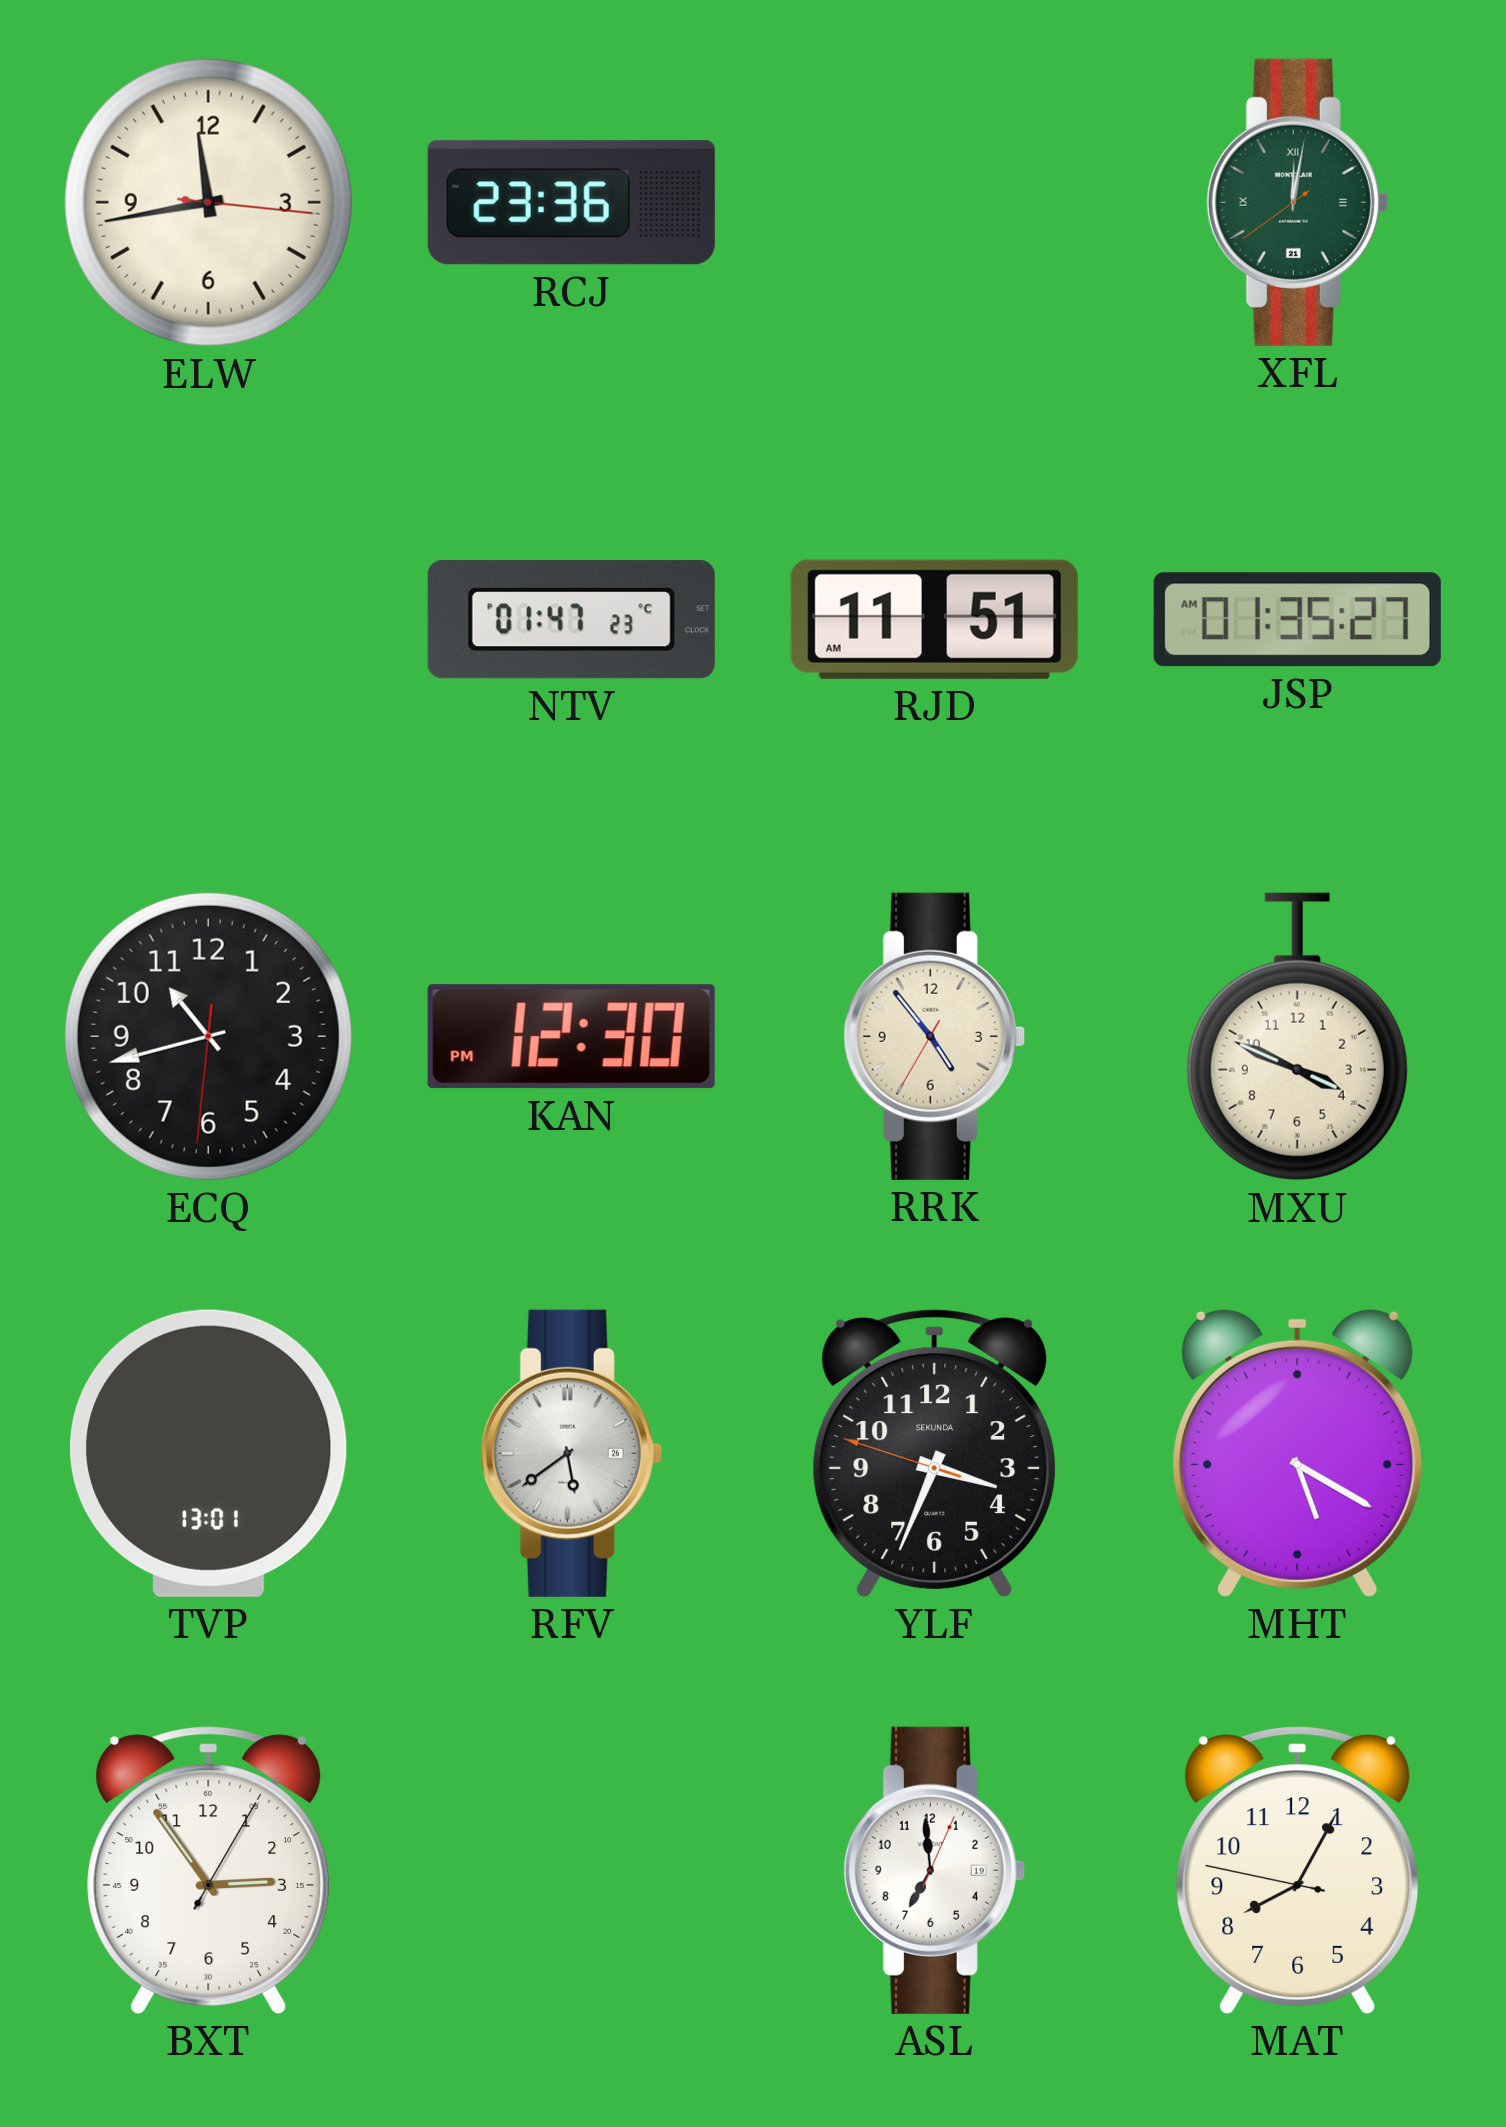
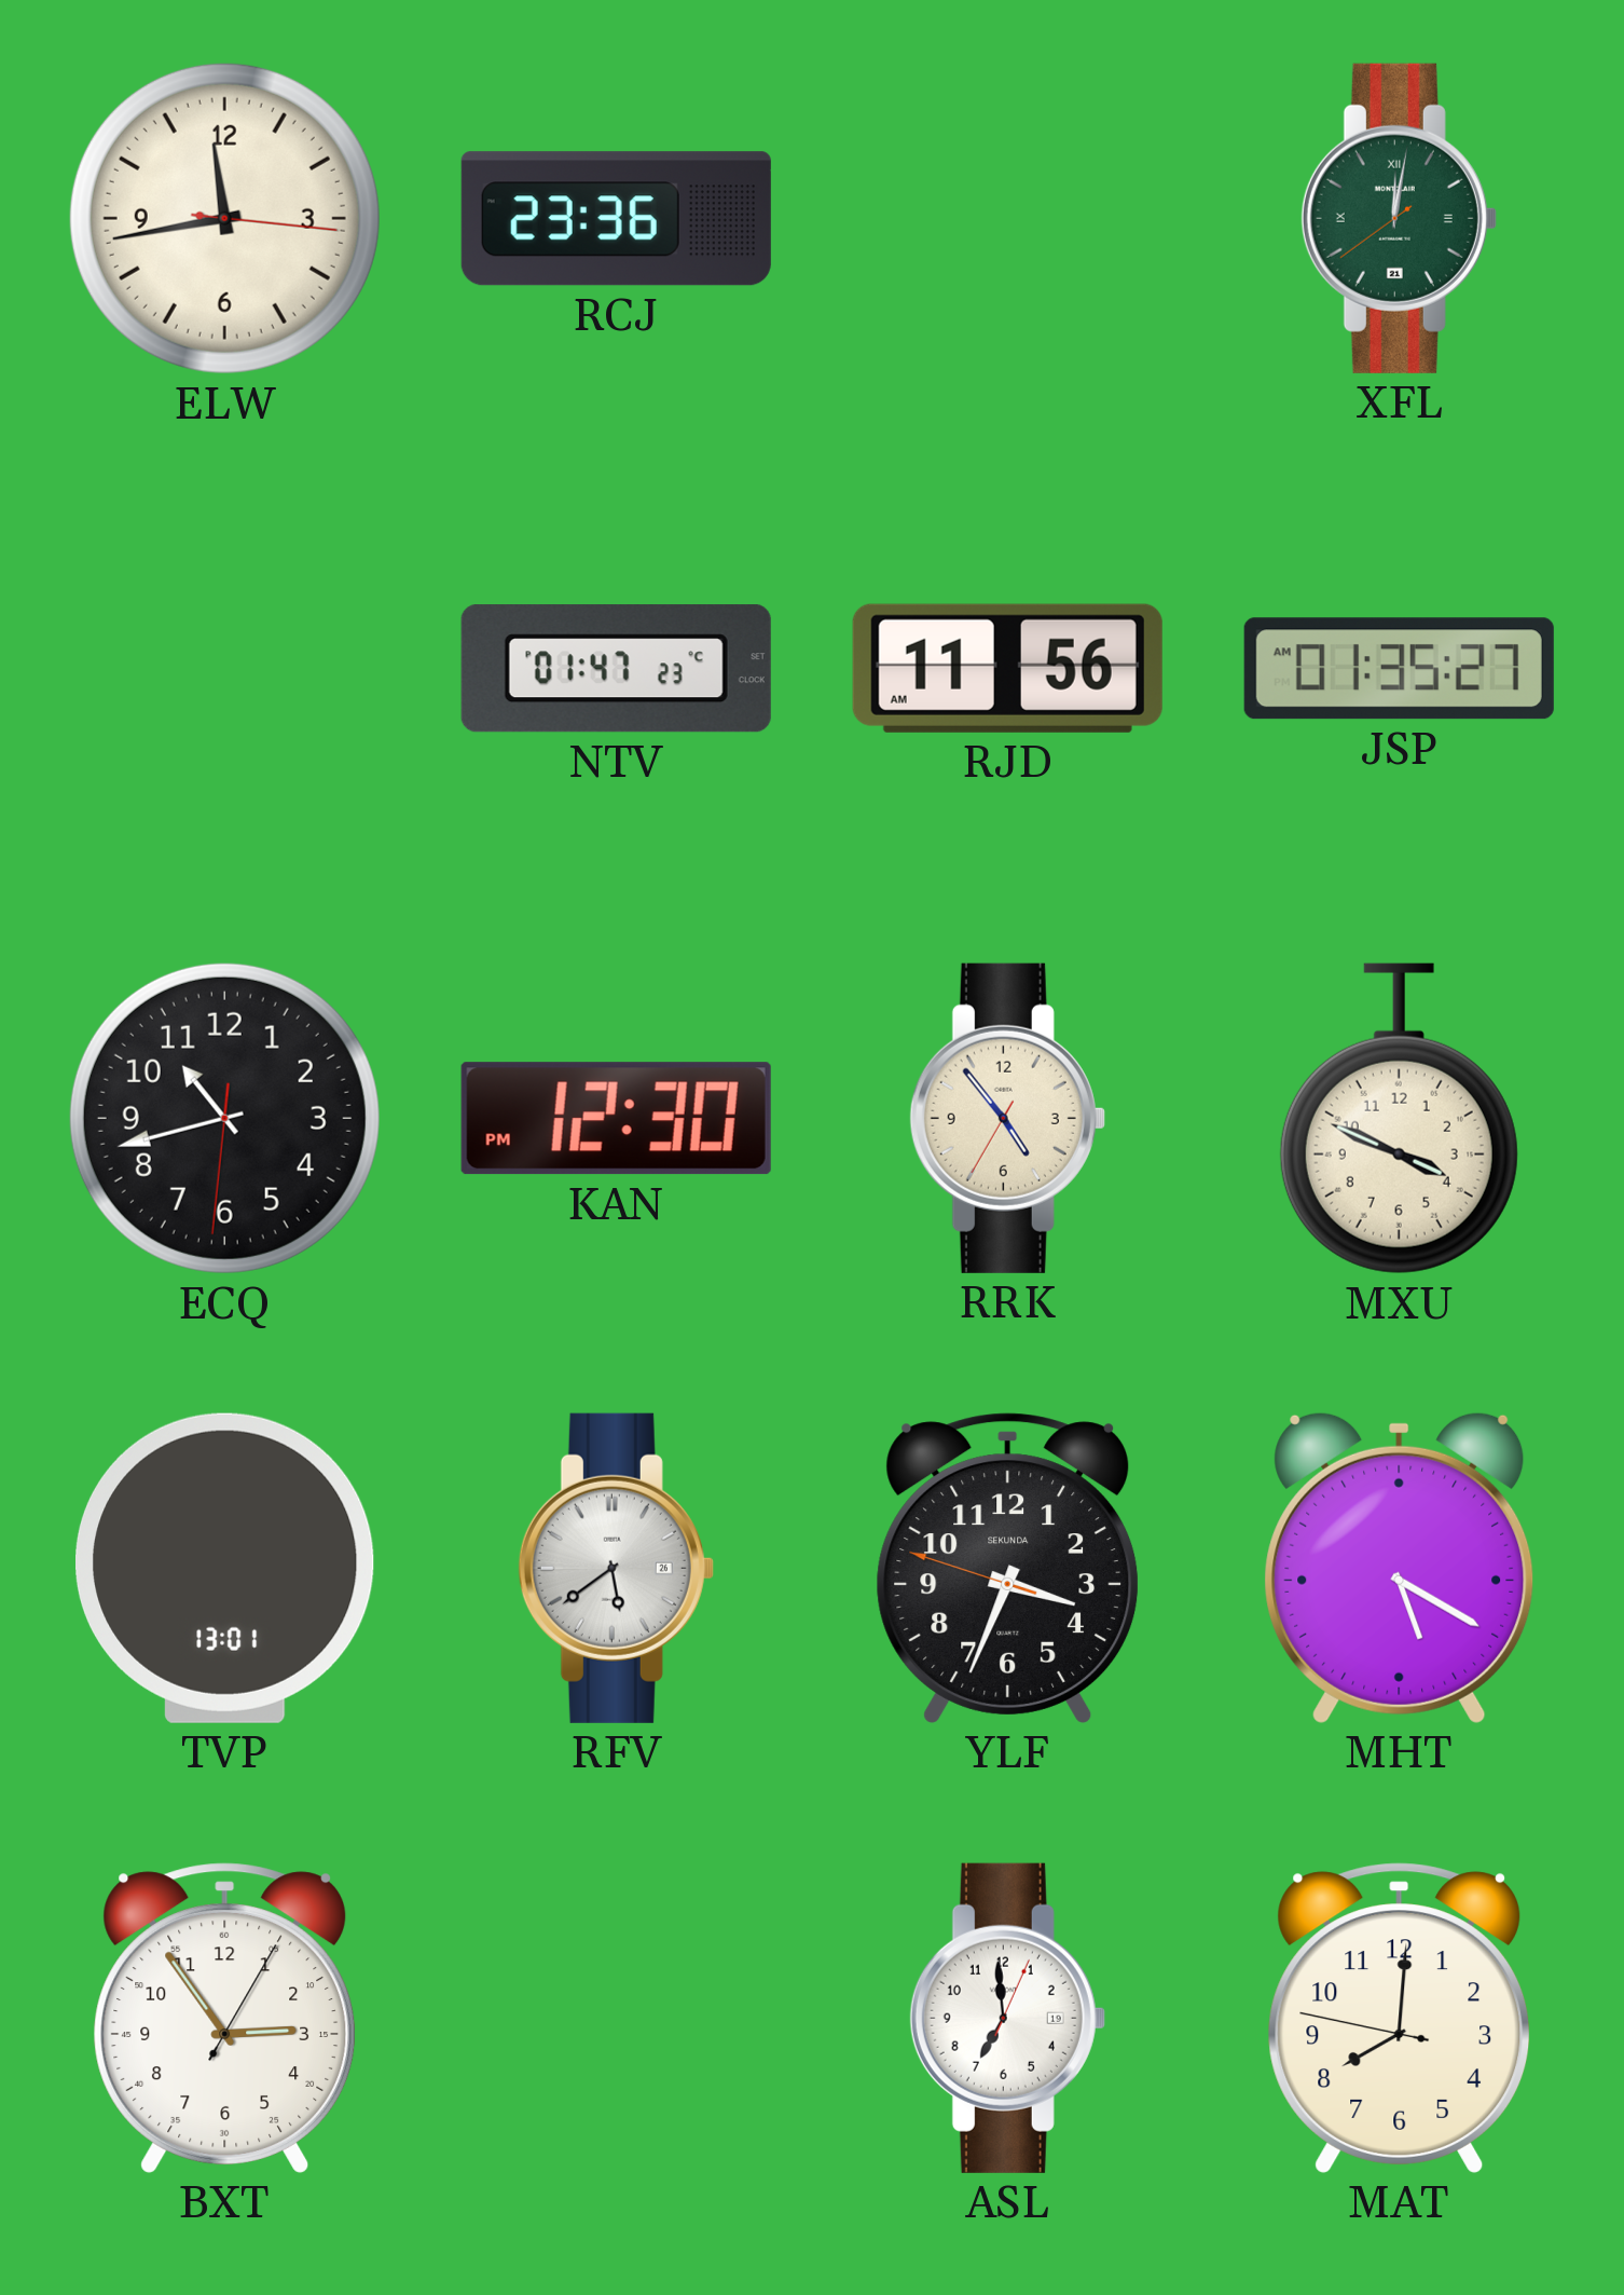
RJD: 11:51 -> 11:56
MAT: 8:04 -> 8:00
